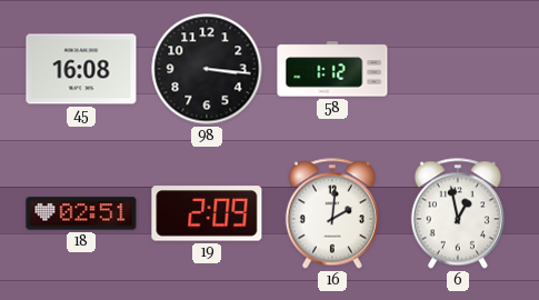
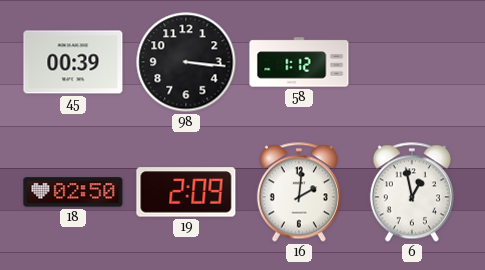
45: 16:08 -> 00:39
18: 02:51 -> 02:50
